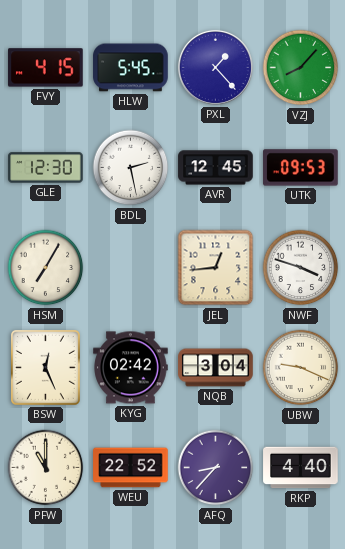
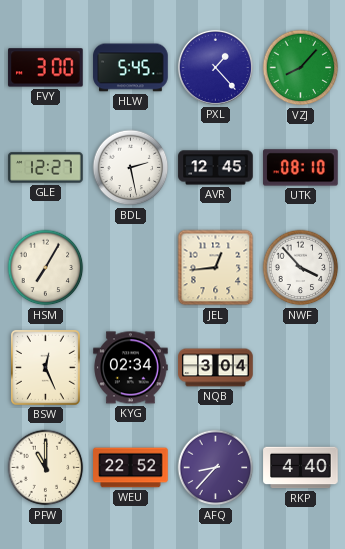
FVY: 4:15 -> 3:00
GLE: 12:30 -> 12:27
UTK: 09:53 -> 08:10
NWF: 3:48 -> 3:53
KYG: 02:42 -> 02:34
UBW: 9:19 -> none
